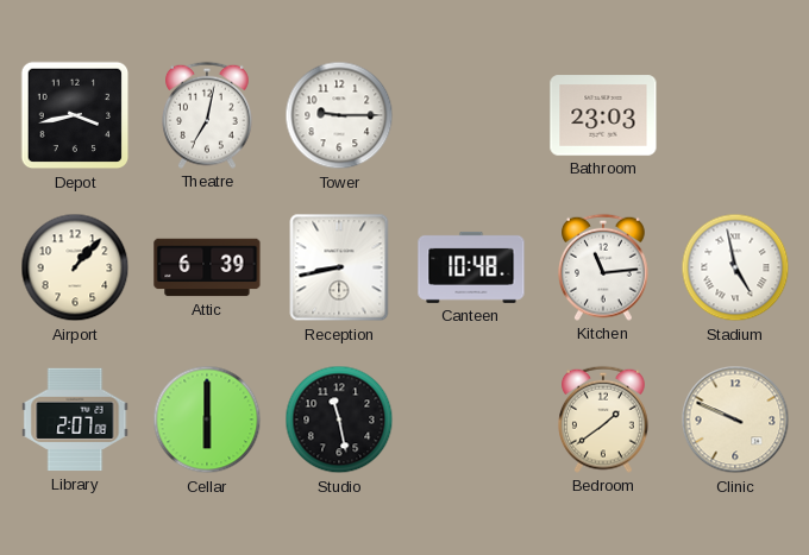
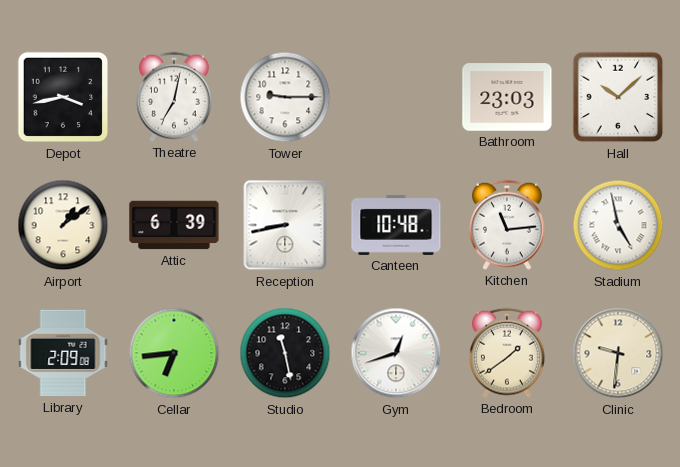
Hall: none -> 10:08
Airport: 1:07 -> 1:09
Library: 2:07 -> 2:09
Cellar: 6:00 -> 6:44
Gym: none -> 12:42
Clinic: 9:49 -> 9:31
